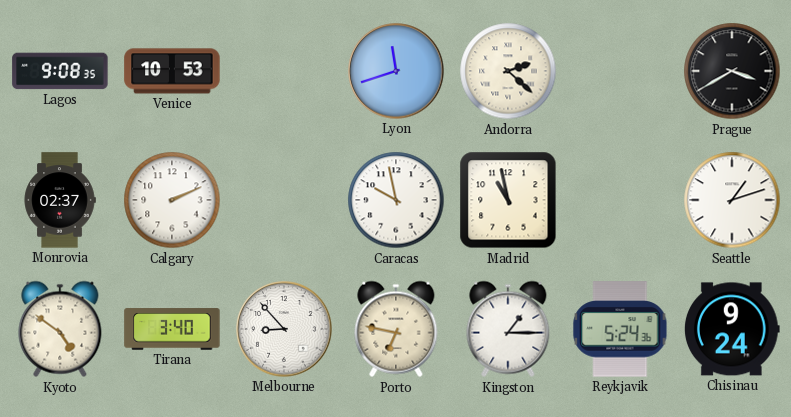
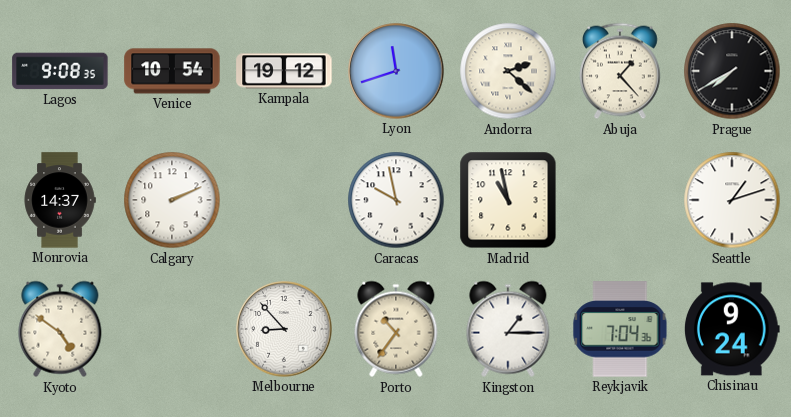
Venice: 10:53 -> 10:54
Kampala: none -> 19:12
Abuja: none -> 1:23
Prague: 3:40 -> 7:40
Monrovia: 02:37 -> 14:37
Tirana: 3:40 -> none
Porto: 6:47 -> 10:36
Reykjavik: 5:24 -> 7:04
